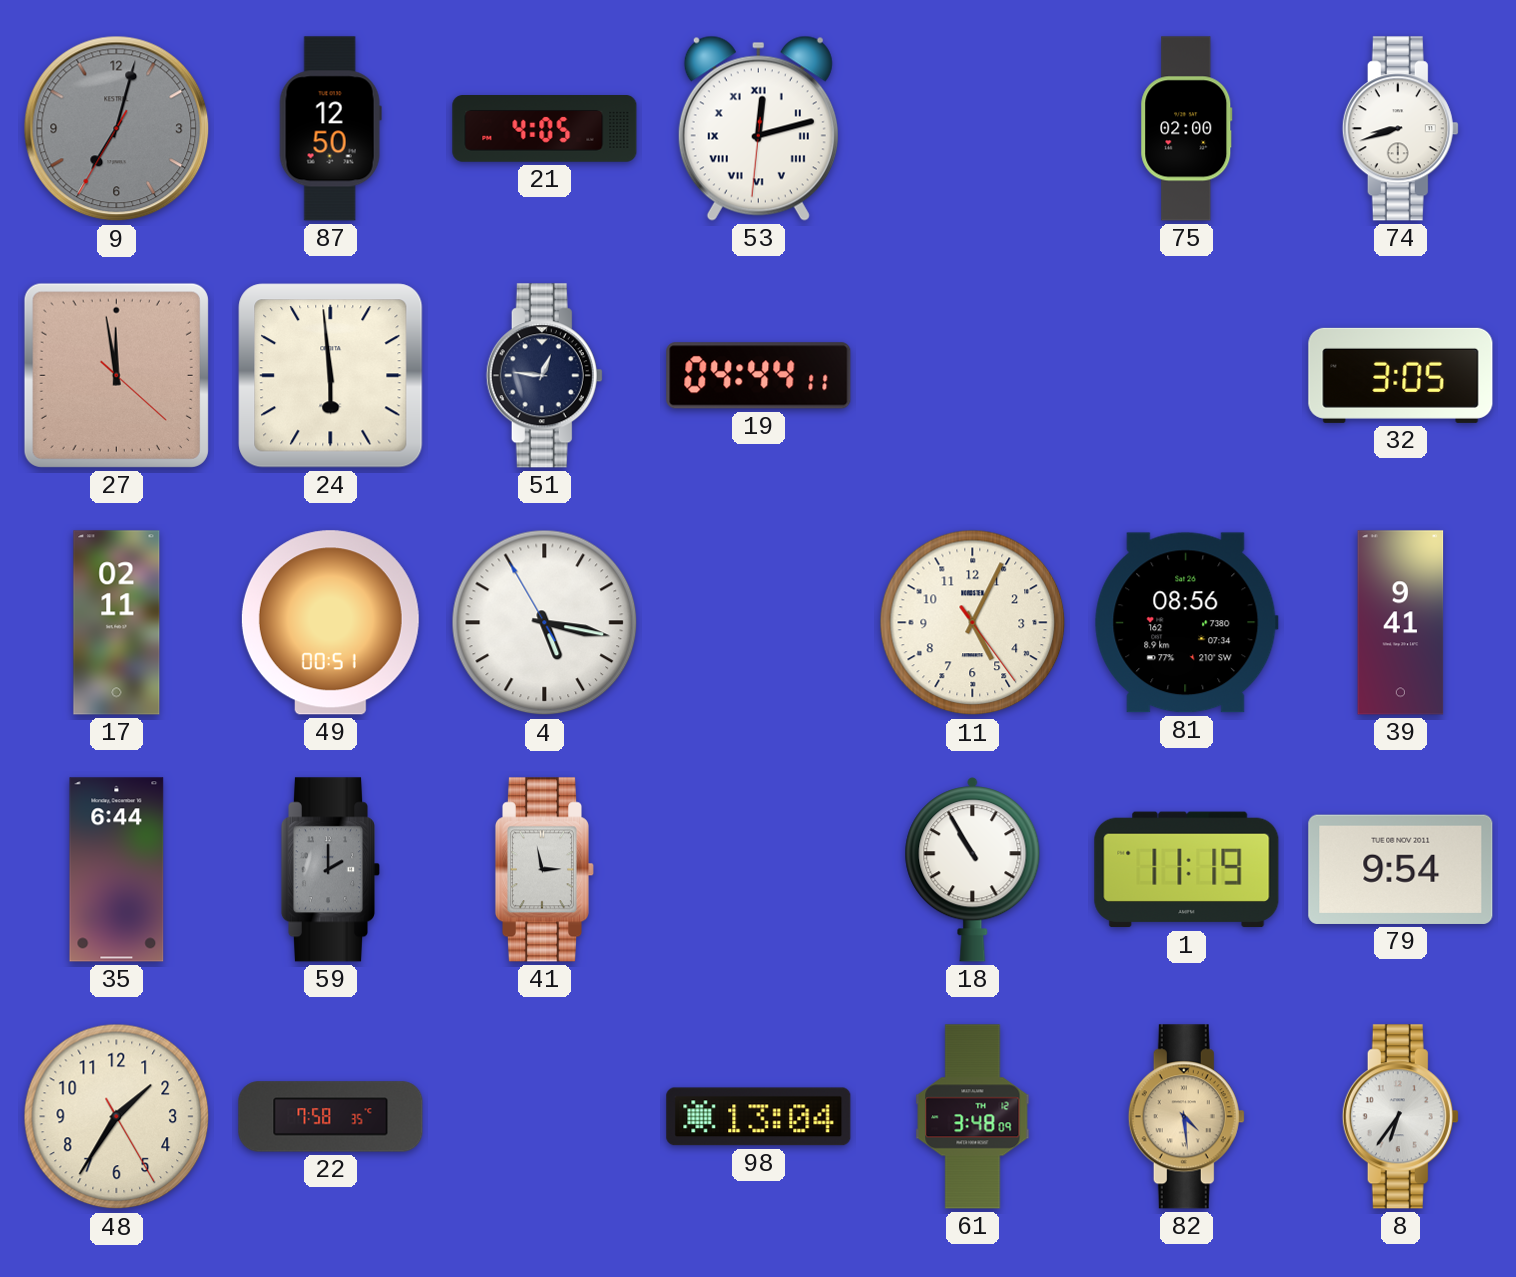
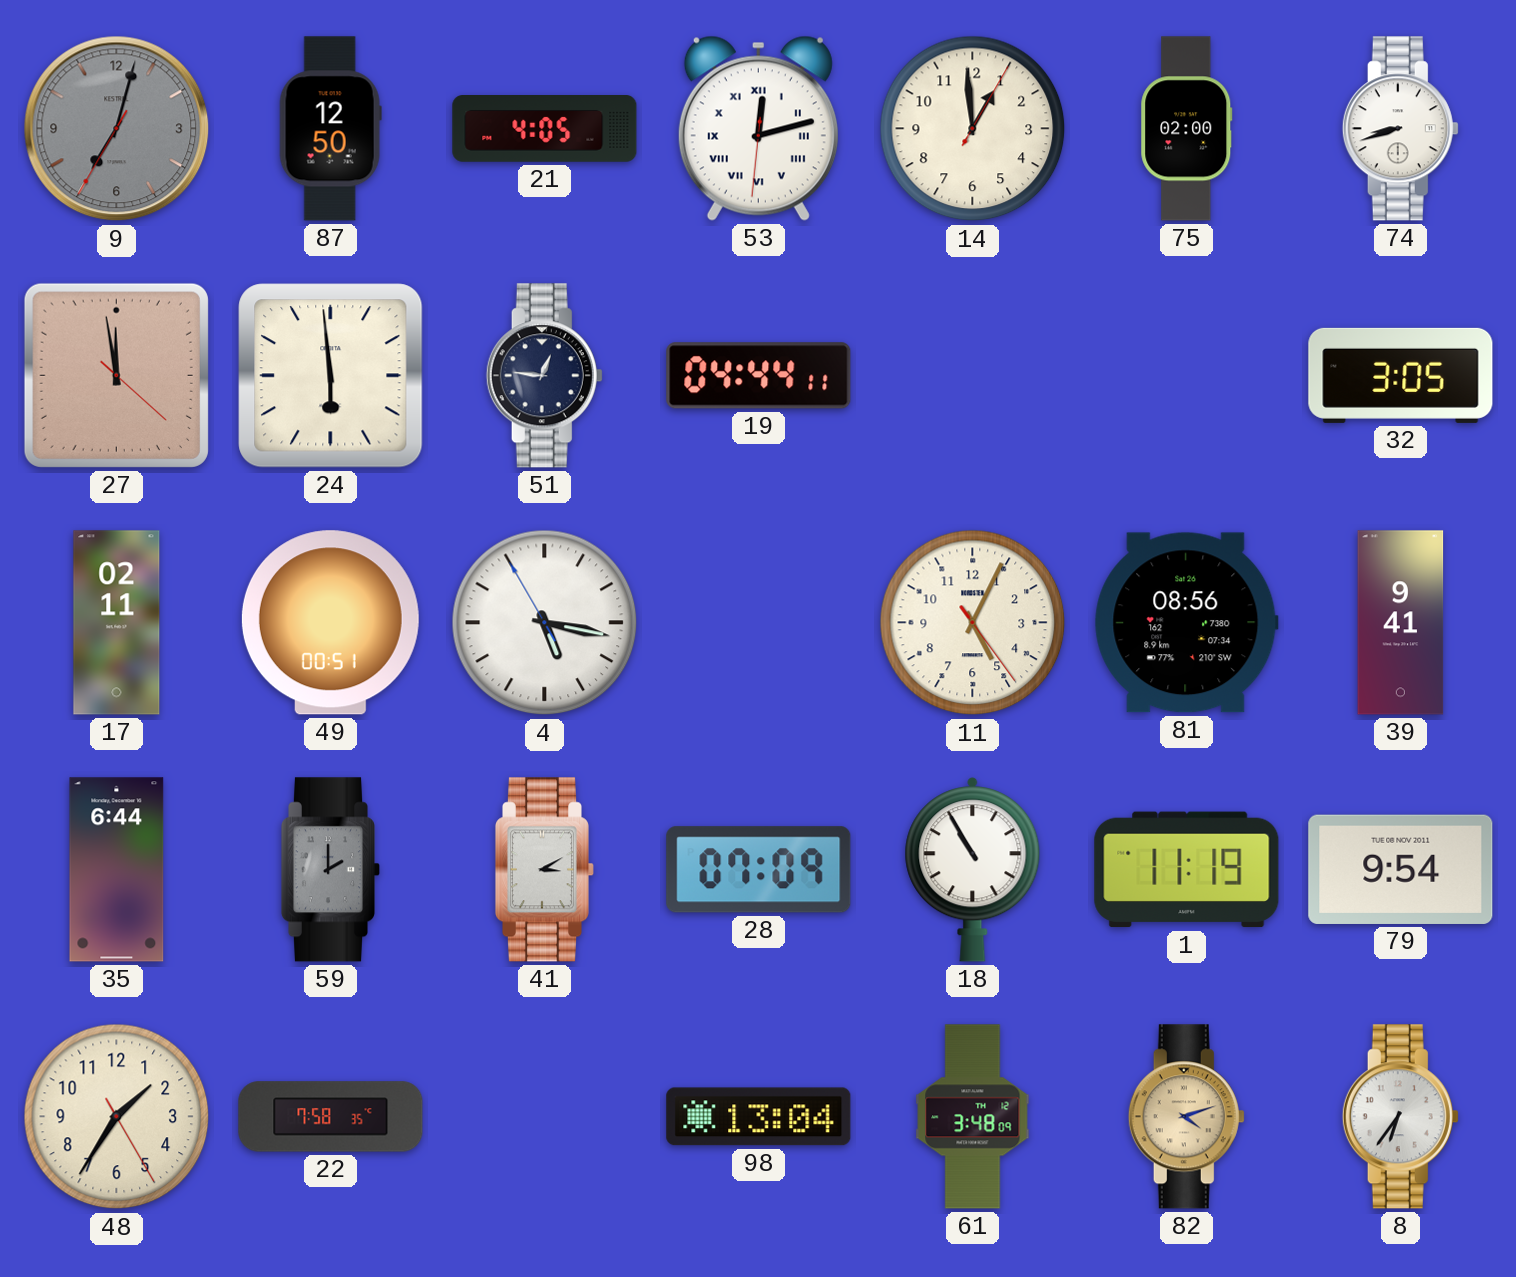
14: none -> 12:59
41: 2:58 -> 3:10
28: none -> 07:09
82: 4:29 -> 4:12
